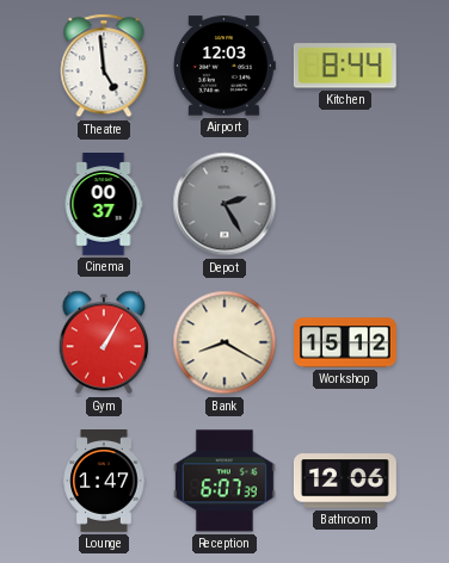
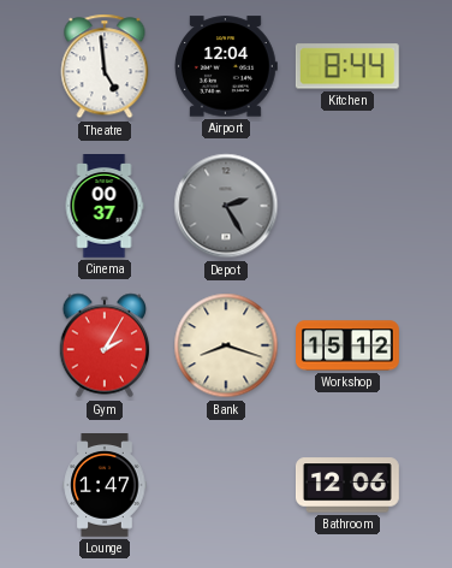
Airport: 12:03 -> 12:04
Gym: 1:05 -> 2:05
Bank: 8:20 -> 8:18
Reception: 6:07 -> none
